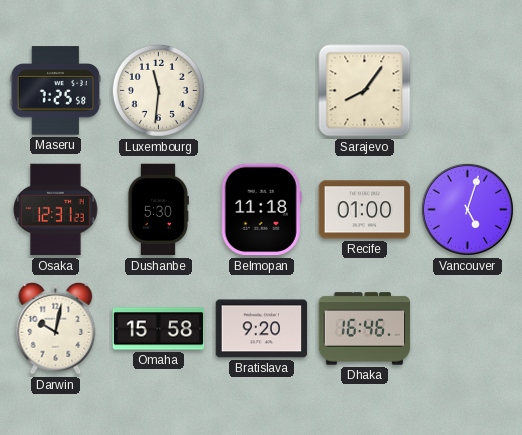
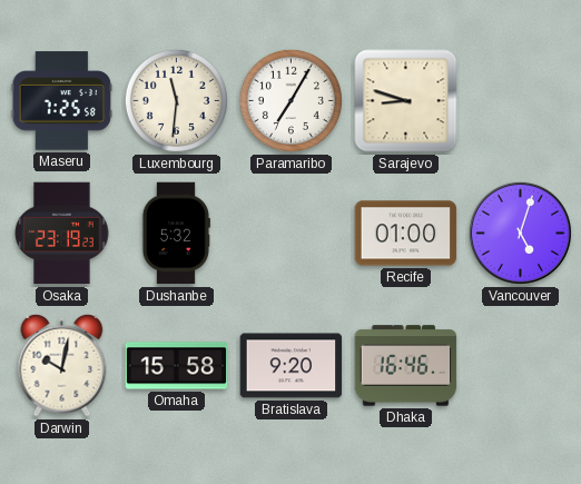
Paramaribo: none -> 7:05
Sarajevo: 8:06 -> 8:48
Osaka: 12:31 -> 23:19
Dushanbe: 5:30 -> 5:32
Belmopan: 11:18 -> none
